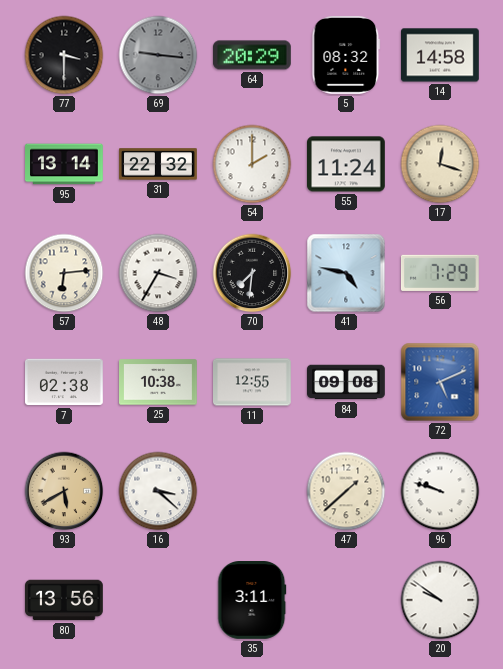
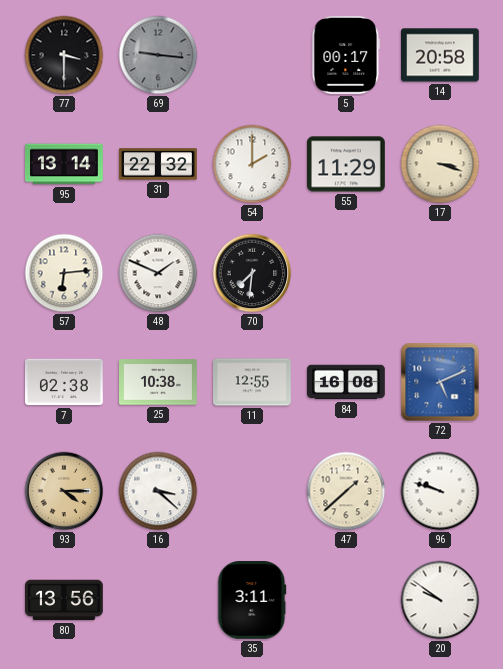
64: 20:29 -> none
5: 08:32 -> 00:17
14: 14:58 -> 20:58
55: 11:24 -> 11:29
17: 12:18 -> 3:18
48: 3:35 -> 1:49
41: 4:47 -> none
56: 7:29 -> none
84: 09:08 -> 16:08
93: 5:40 -> 4:15
